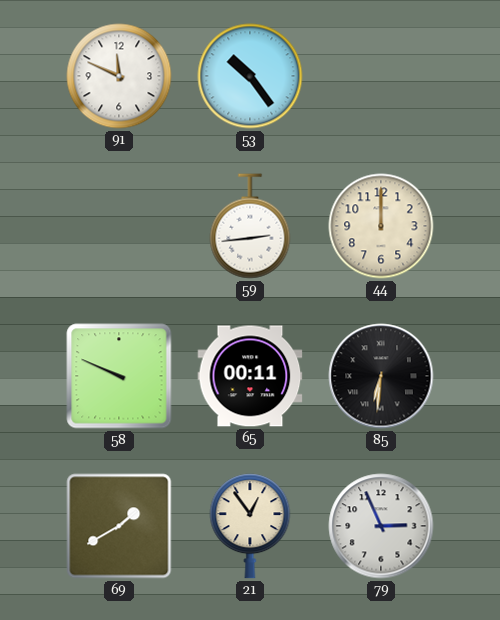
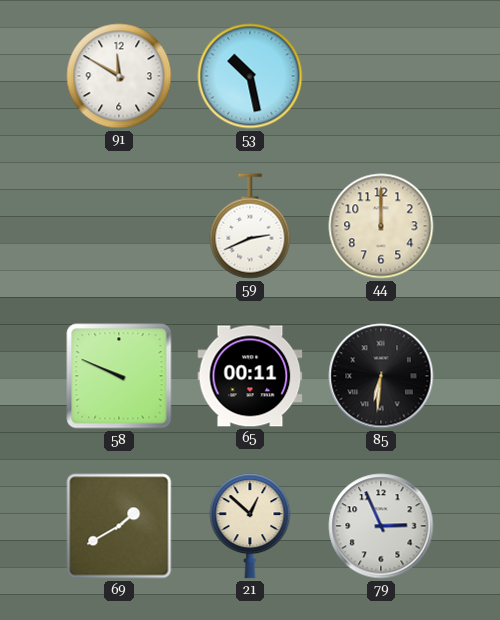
91: 11:49 -> 11:50
53: 10:24 -> 10:28
59: 2:44 -> 2:41
21: 12:54 -> 12:52
